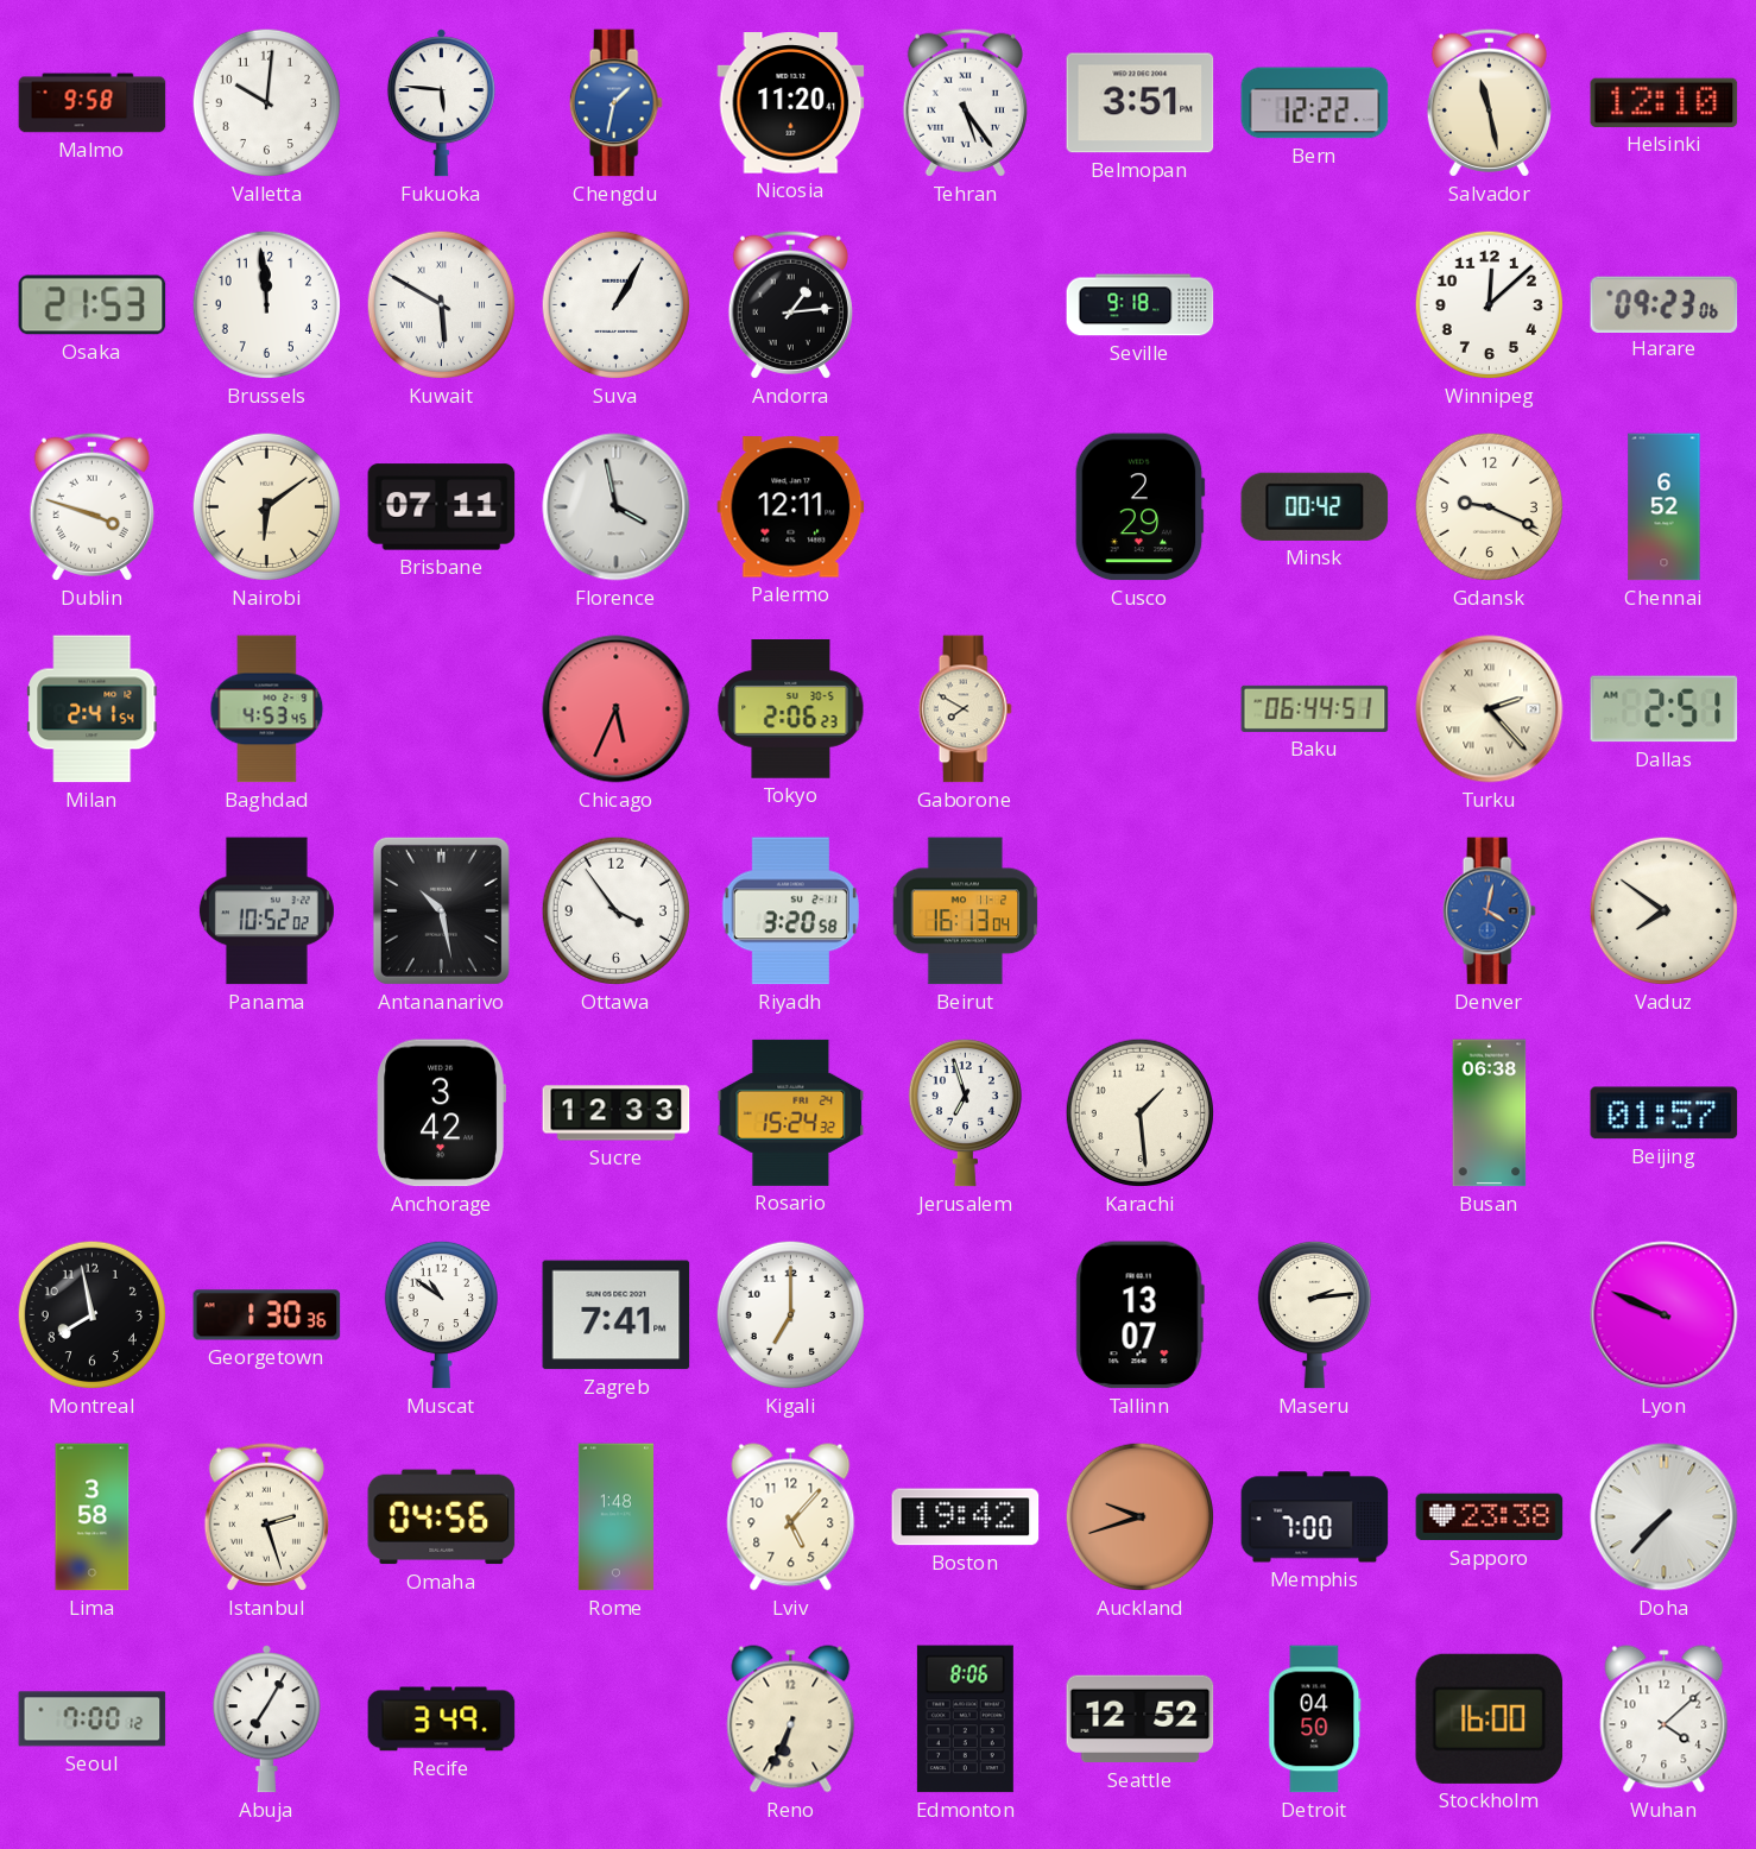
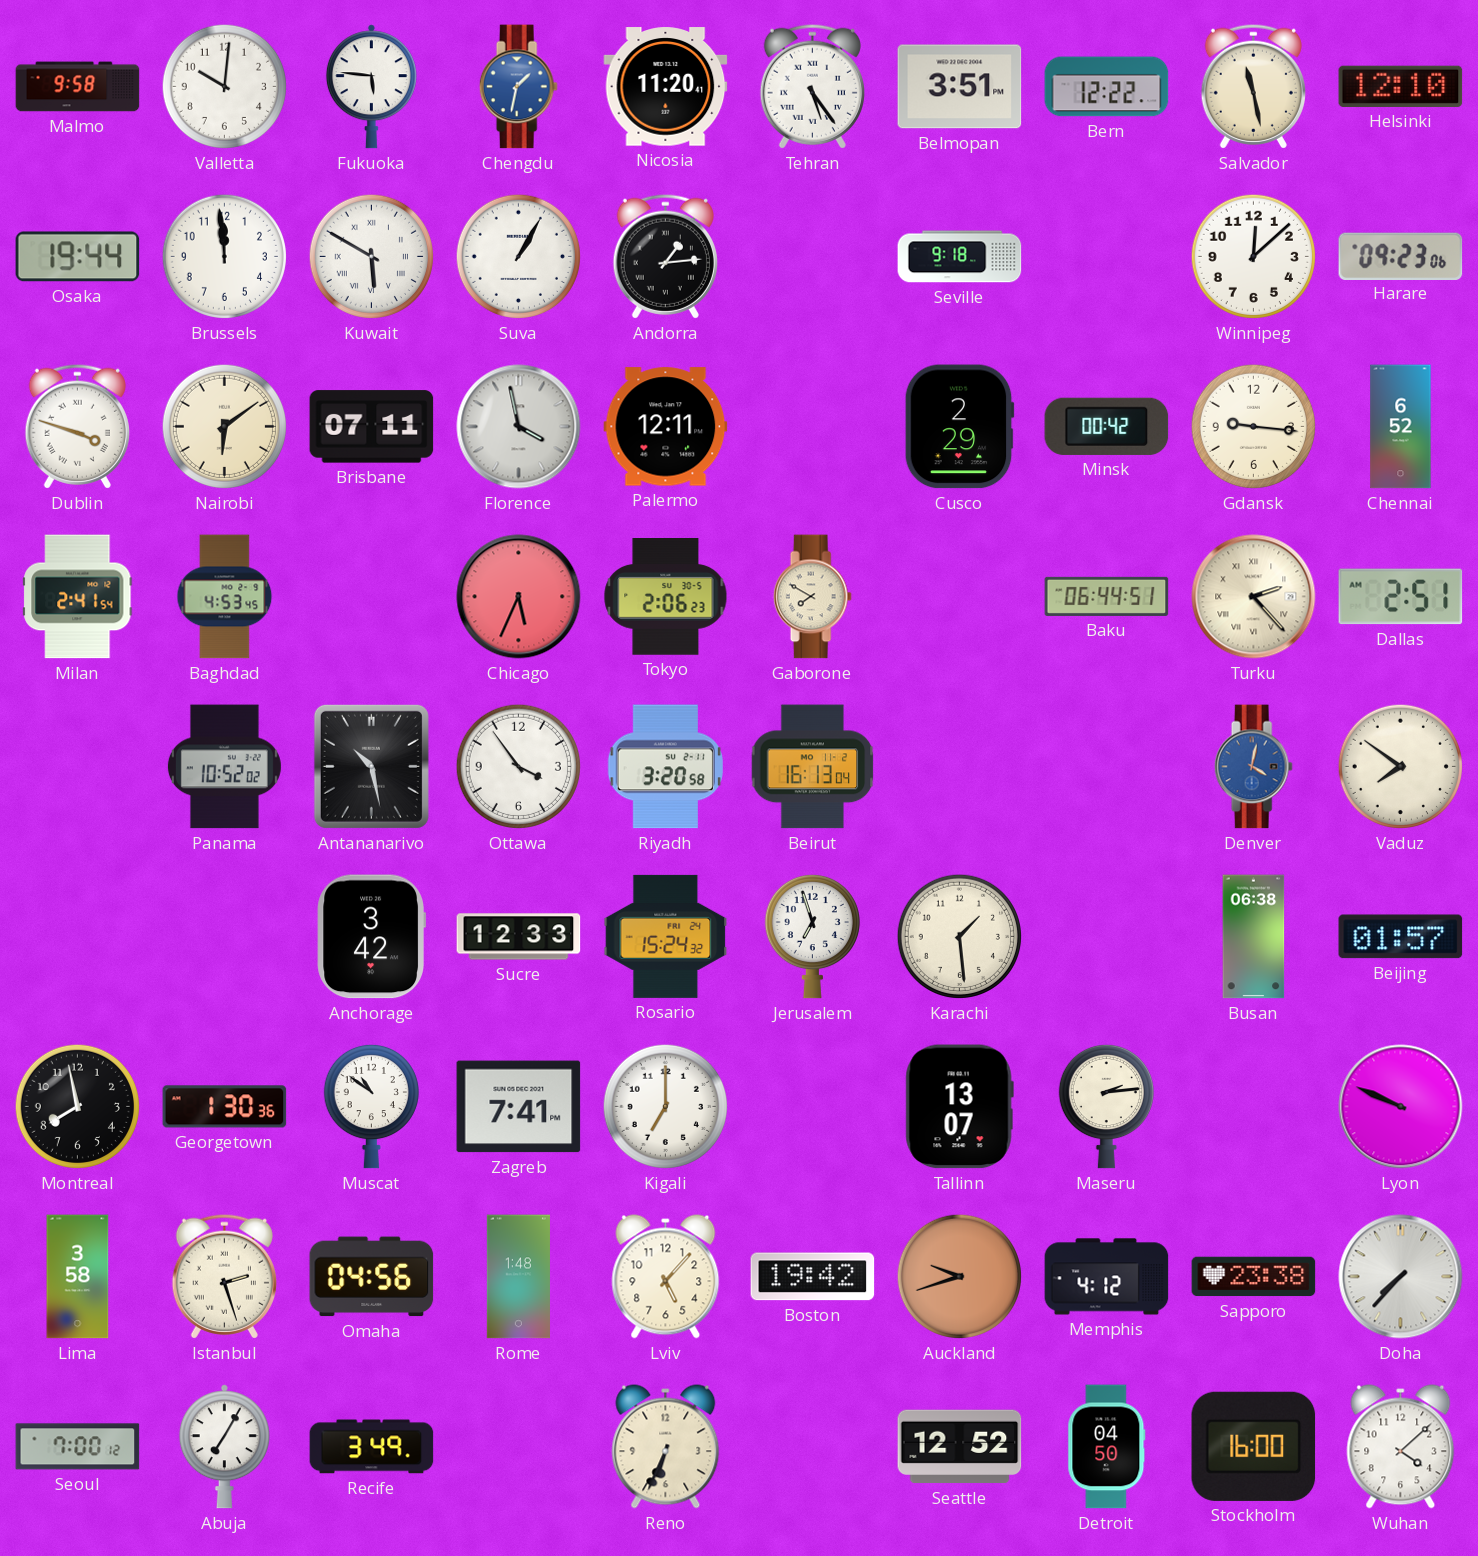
Osaka: 21:53 -> 19:44
Gdansk: 9:19 -> 9:16
Memphis: 7:00 -> 4:12
Edmonton: 8:06 -> none
